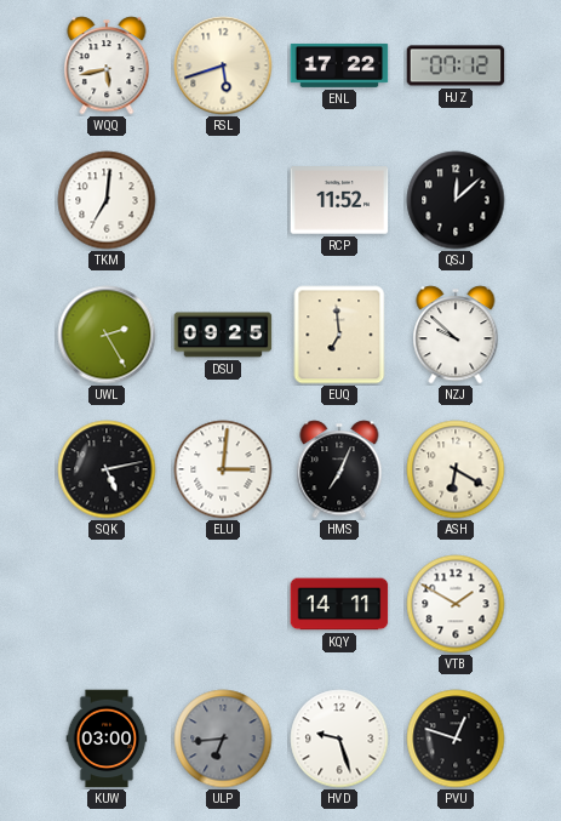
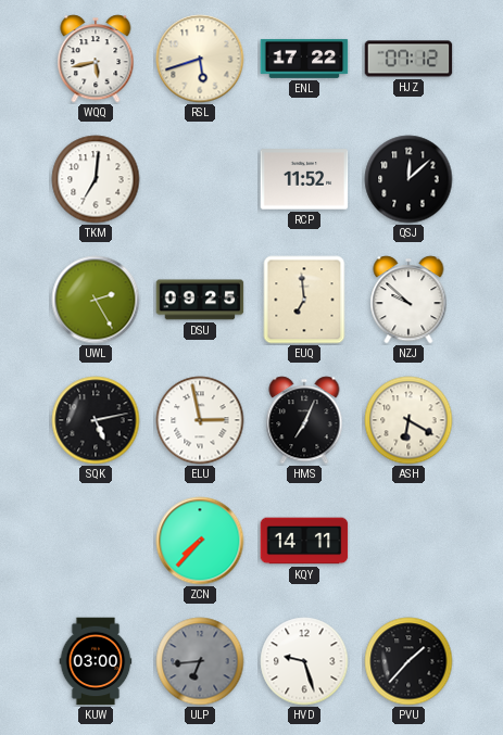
ELU: 3:01 -> 2:58
ZCN: none -> 7:37
VTB: 1:50 -> none
PVU: 12:48 -> 1:37
